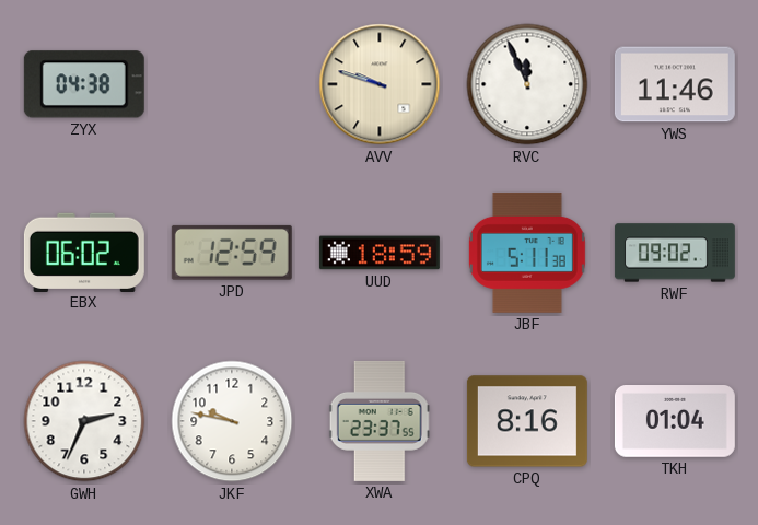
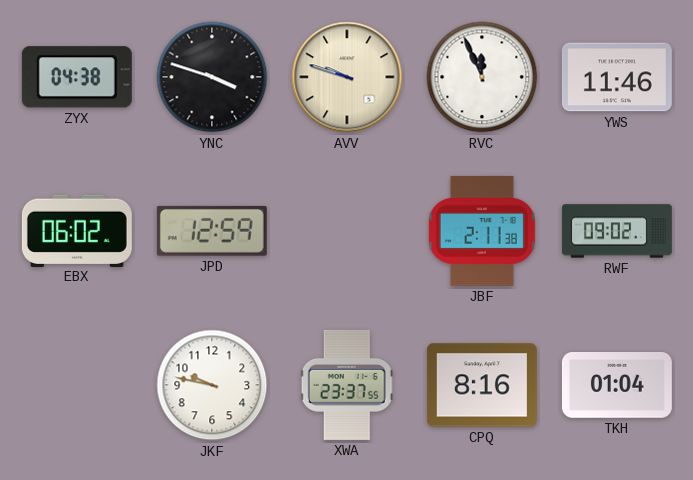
YNC: none -> 3:48
UUD: 18:59 -> none
JBF: 5:11 -> 2:11
GWH: 2:34 -> none
